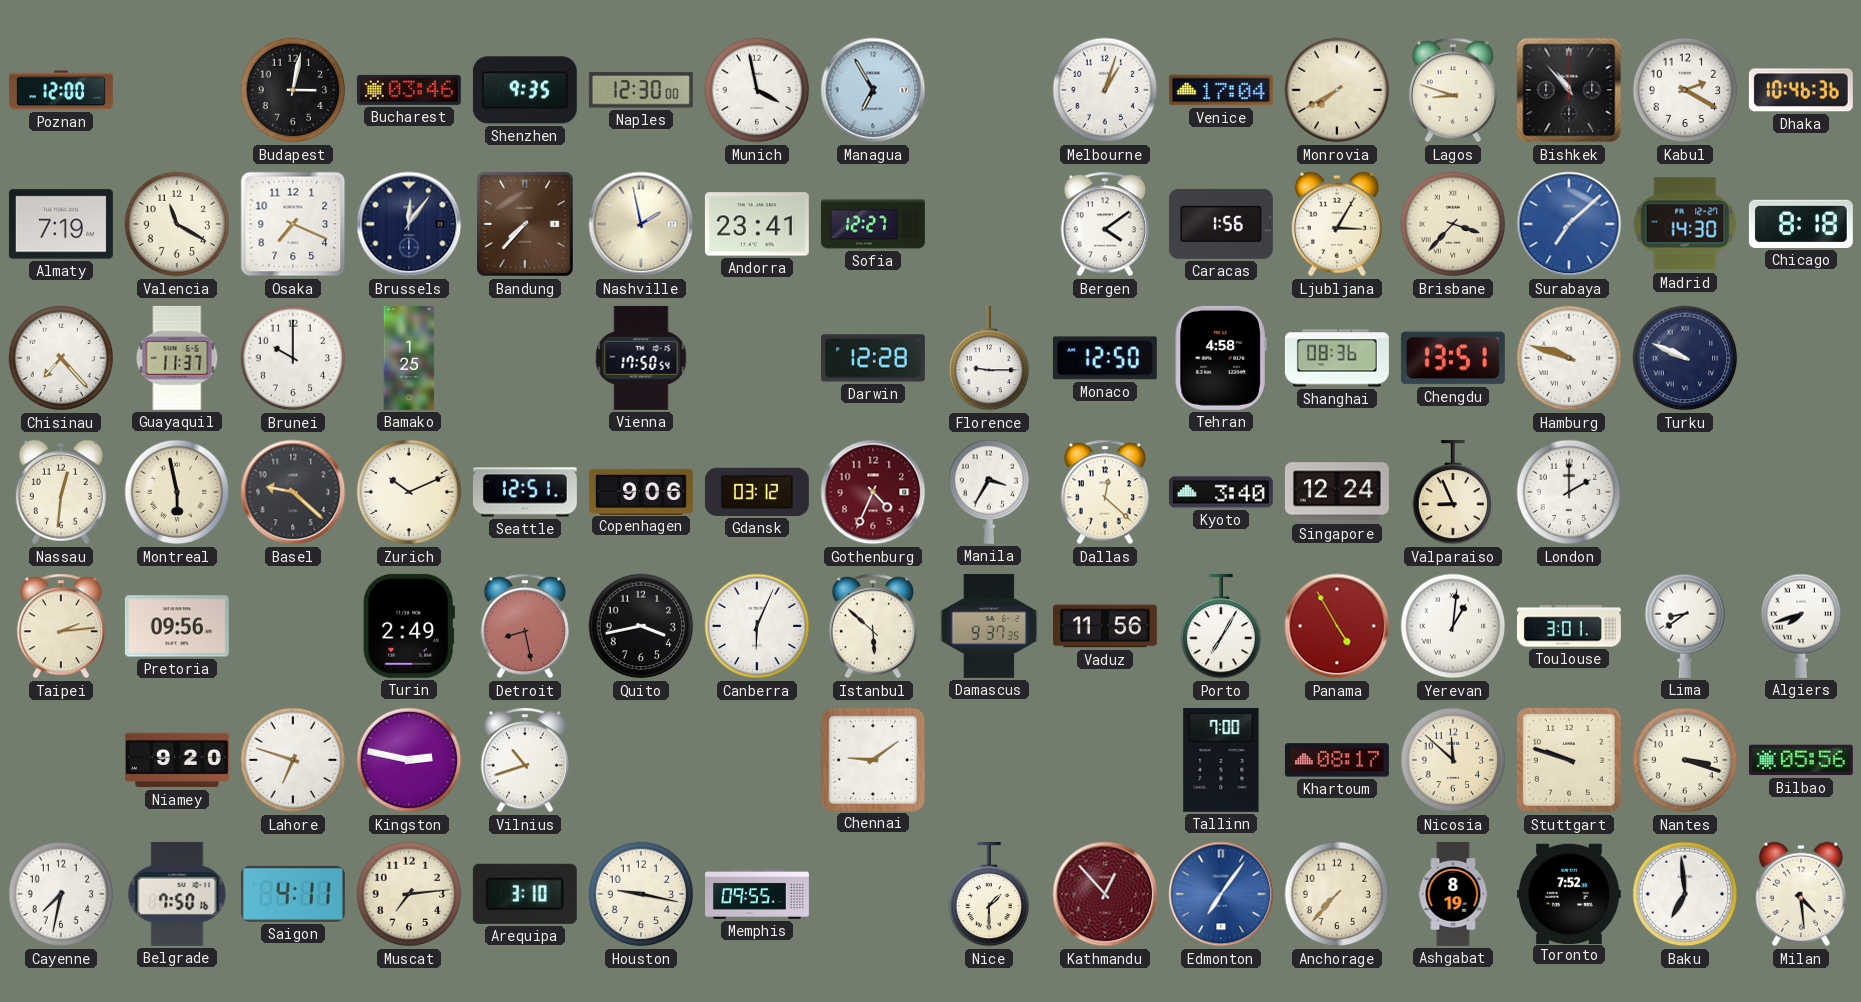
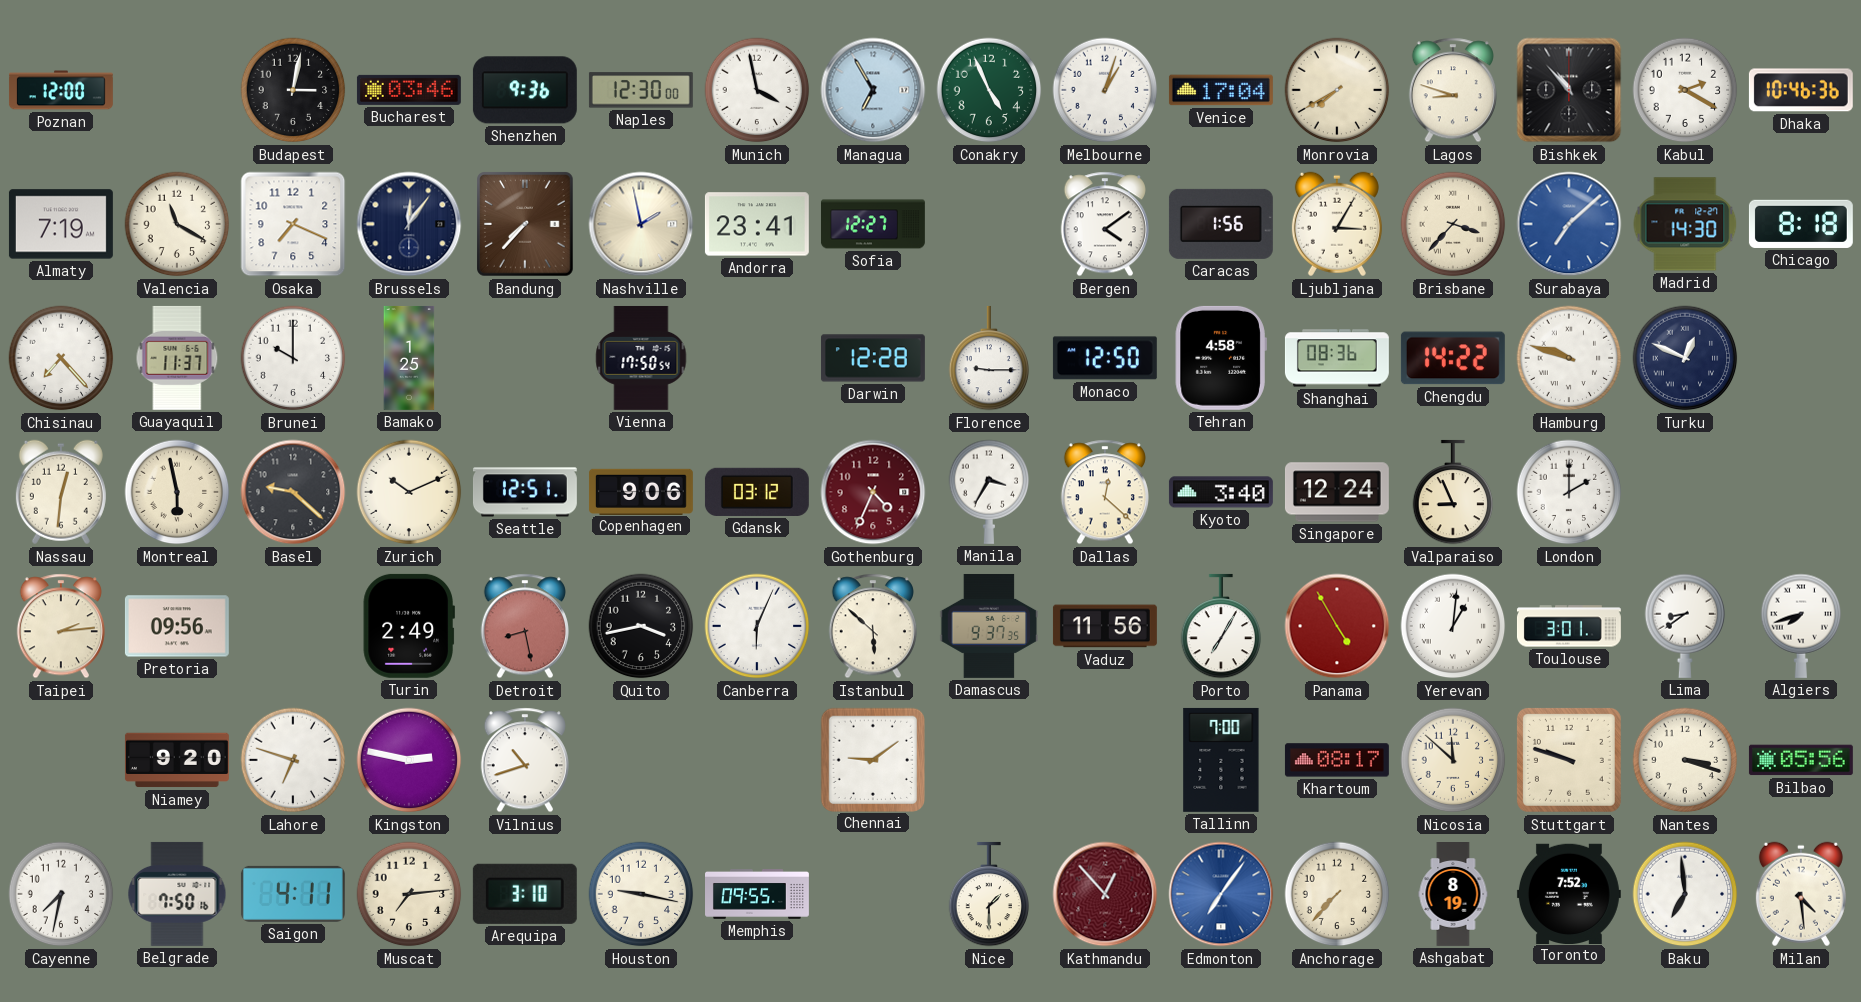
Shenzhen: 9:35 -> 9:36
Conakry: none -> 4:56
Chengdu: 13:51 -> 14:22
Turku: 9:49 -> 12:49
